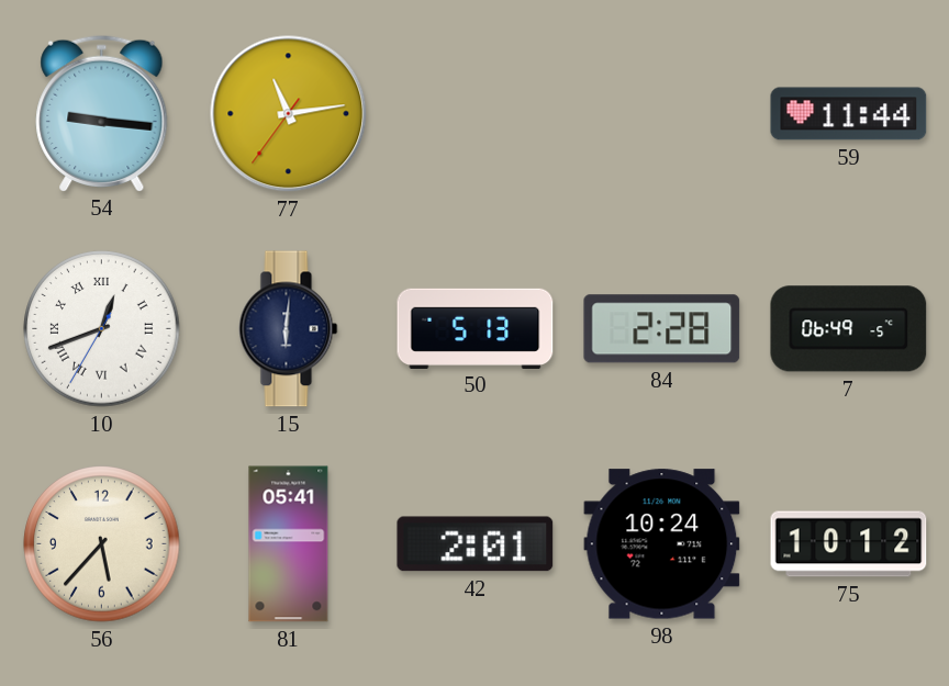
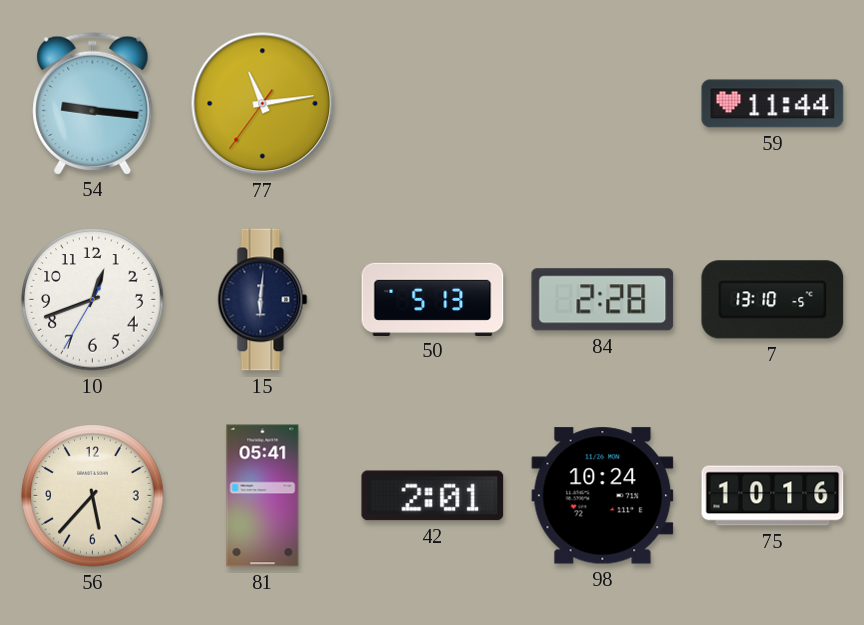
10 numerals: Roman -> Arabic
7: 06:49 -> 13:10
75: 10:12 -> 10:16
